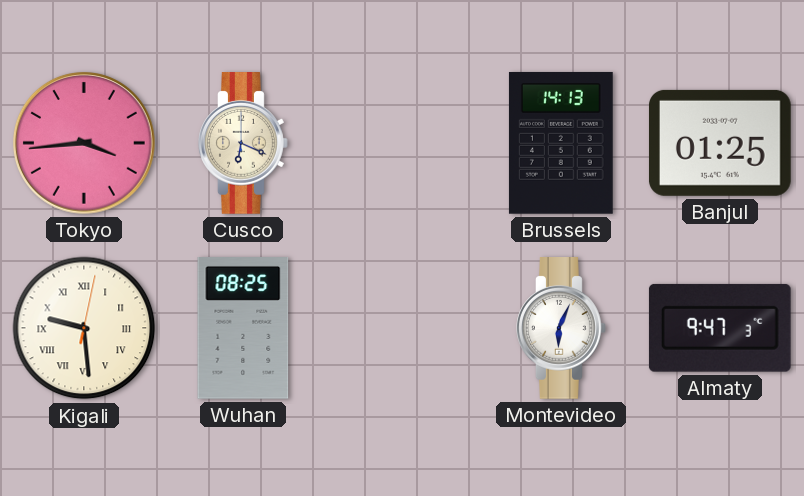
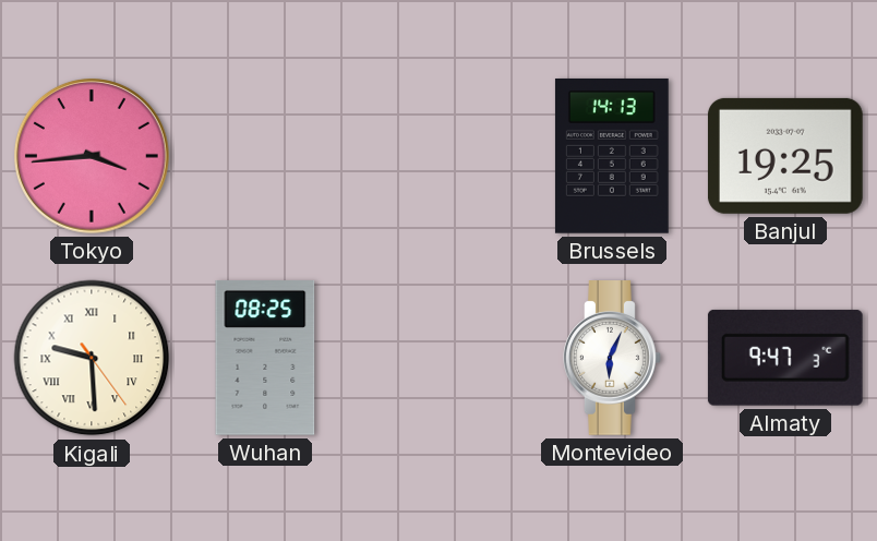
Cusco: 6:19 -> none
Banjul: 01:25 -> 19:25
Kigali: 9:29:02 -> 9:29:24
